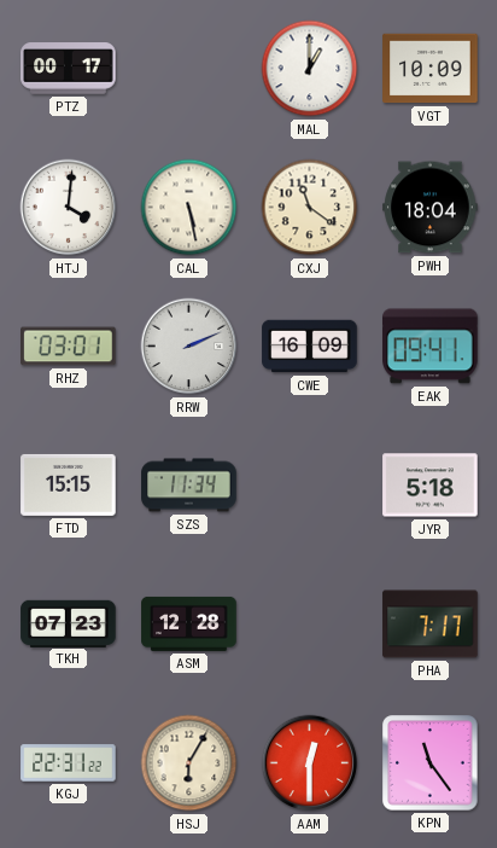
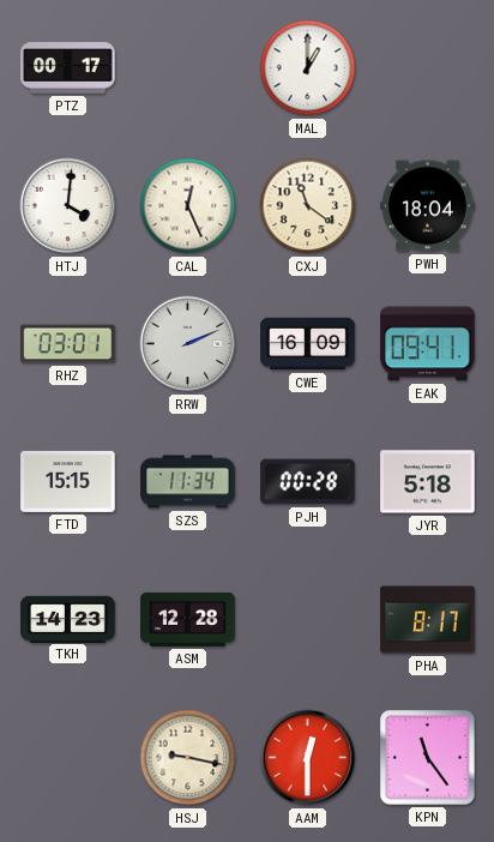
VGT: 10:09 -> none
CAL: 5:28 -> 12:26
PJH: none -> 00:28
TKH: 07:23 -> 14:23
PHA: 7:17 -> 8:17
KGJ: 22:31 -> none
HSJ: 6:05 -> 9:17
